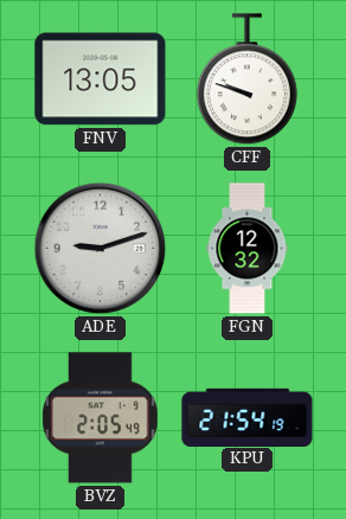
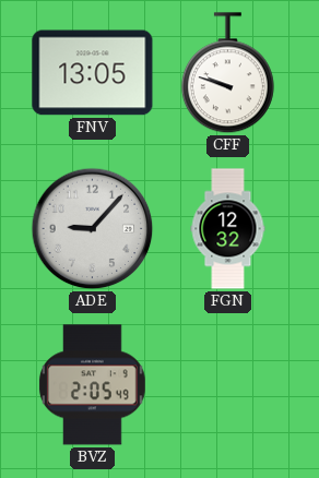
ADE: 9:12 -> 9:07
KPU: 21:54 -> none
